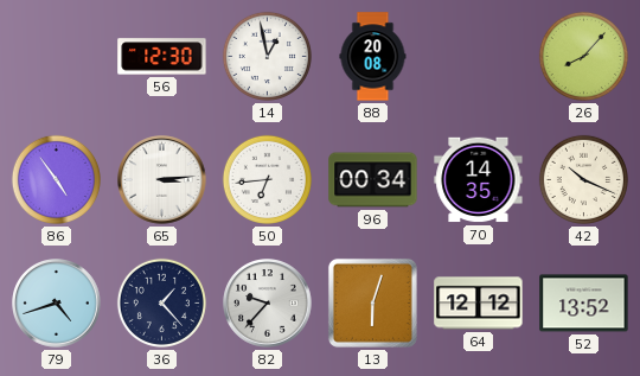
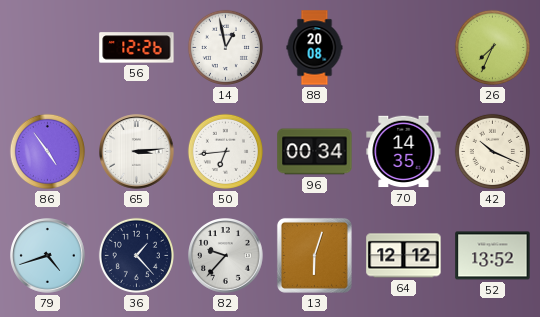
56: 12:30 -> 12:26
26: 8:07 -> 7:34
